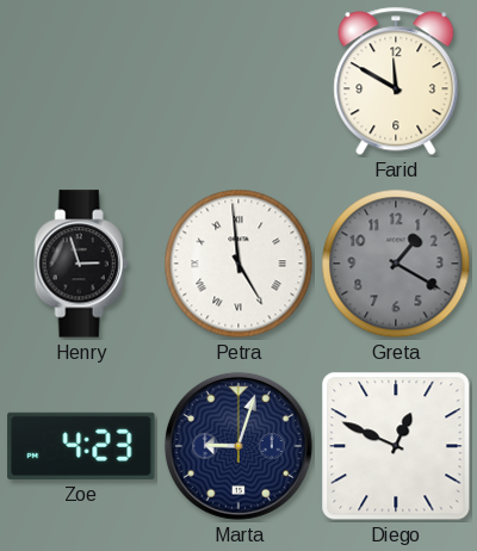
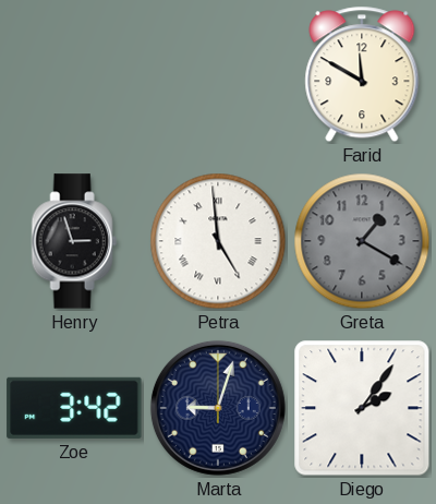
Zoe: 4:23 -> 3:42
Diego: 12:49 -> 2:06
